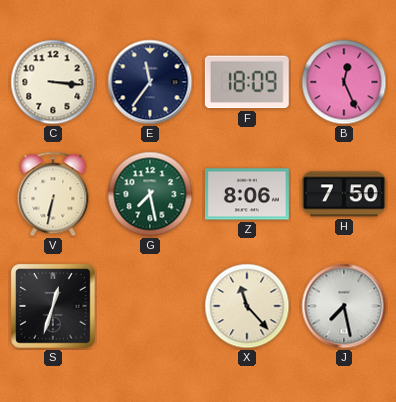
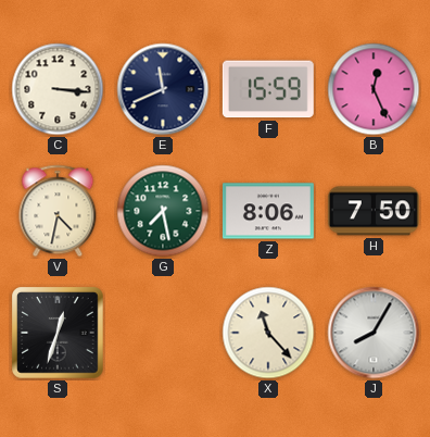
E: 11:36 -> 11:41
F: 18:09 -> 15:59
V: 6:32 -> 4:32
J: 7:28 -> 8:05
